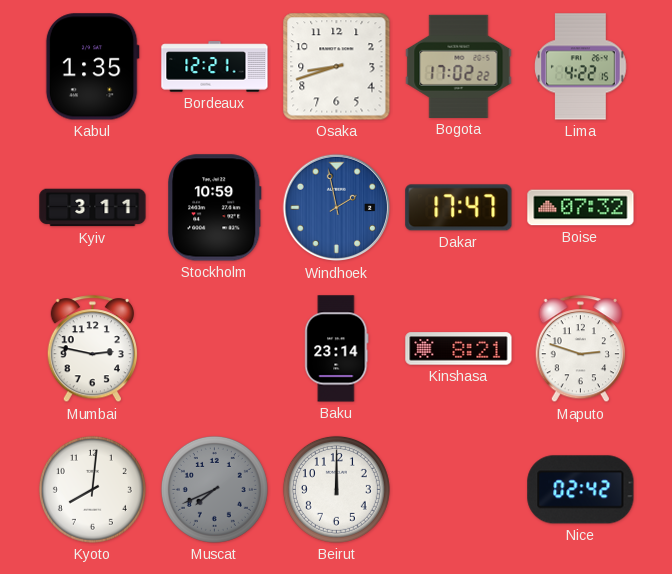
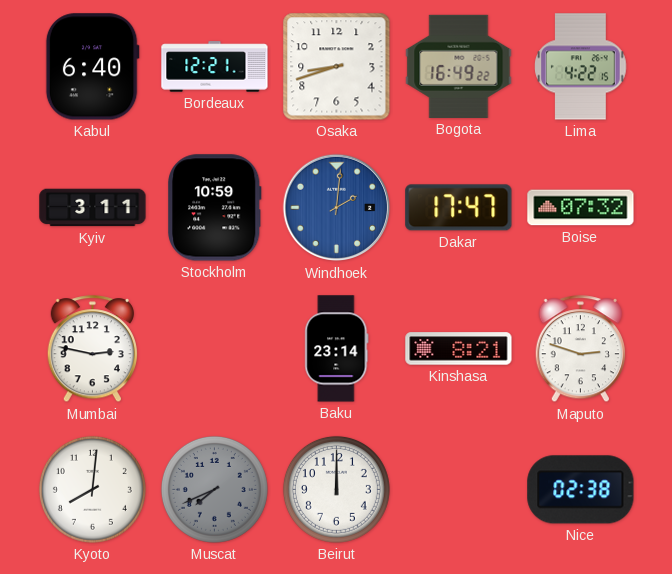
Kabul: 1:35 -> 6:40
Bogota: 17:02 -> 16:49
Windhoek: 1:58 -> 2:01
Nice: 02:42 -> 02:38
